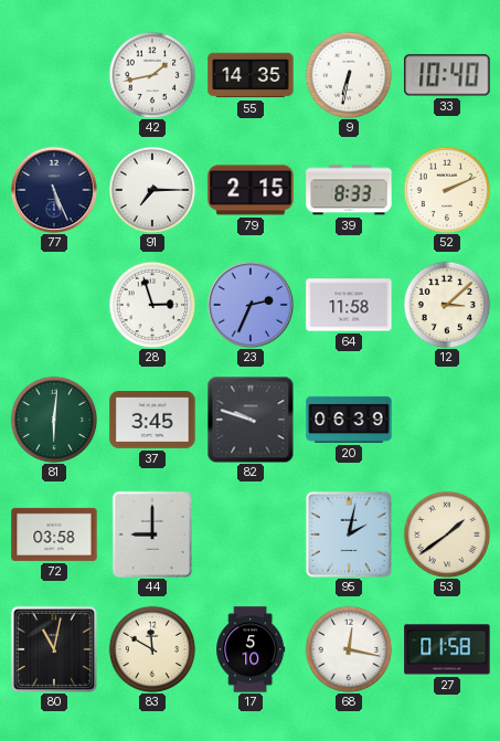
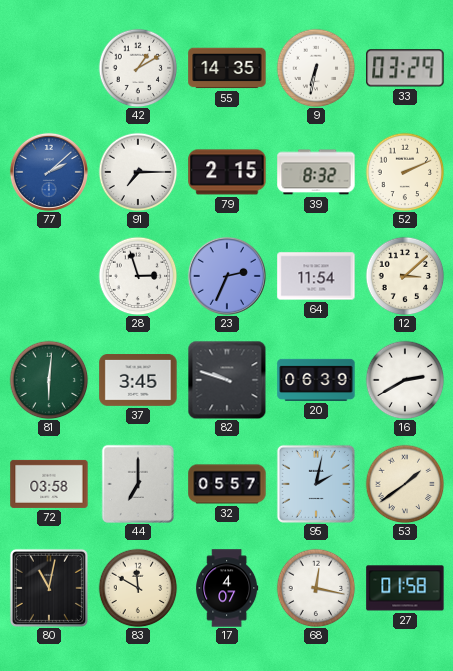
42: 1:43 -> 1:10
33: 10:40 -> 03:29
77: 5:26 -> 2:08
77 dial: navy -> blue
39: 8:33 -> 8:32
64: 11:58 -> 11:54
16: none -> 2:40
44: 9:00 -> 7:00
32: none -> 05:57
17: 5:10 -> 4:07
